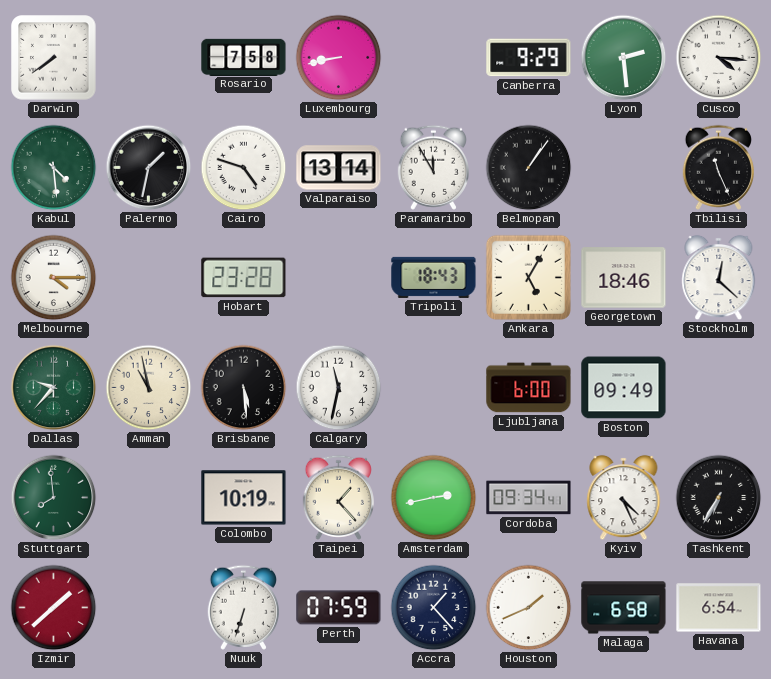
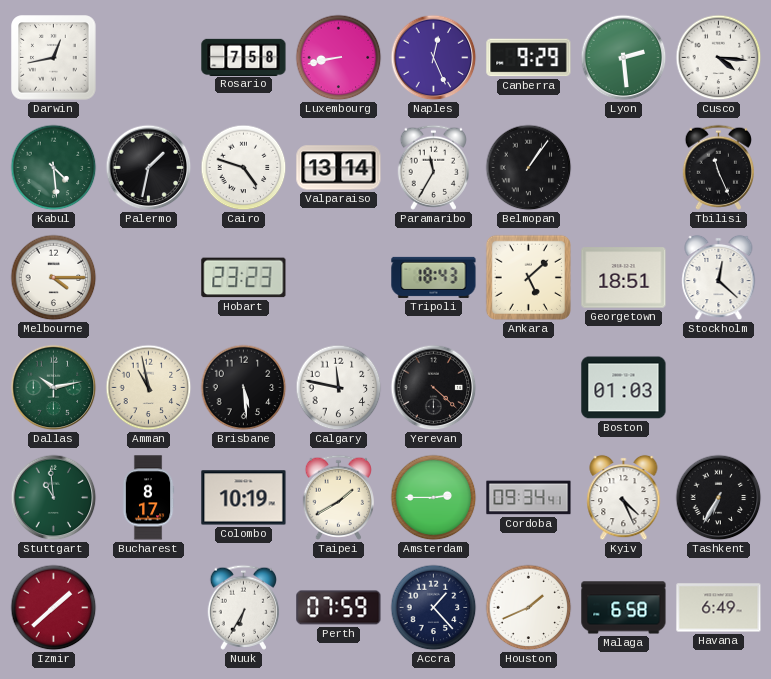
Darwin: 7:39 -> 12:43
Naples: none -> 12:26
Paramaribo: 11:55 -> 11:35
Hobart: 23:28 -> 23:23
Ankara: 5:05 -> 5:08
Georgetown: 18:46 -> 18:51
Dallas: 9:37 -> 10:13
Calgary: 11:32 -> 11:47
Yerevan: none -> 4:22
Ljubljana: 6:00 -> none
Boston: 09:49 -> 01:03
Stuttgart: 7:59 -> 10:59
Bucharest: none -> 8:17
Taipei: 1:23 -> 1:40
Amsterdam: 2:43 -> 2:45
Nuuk: 6:33 -> 6:35
Havana: 6:54 -> 6:49
